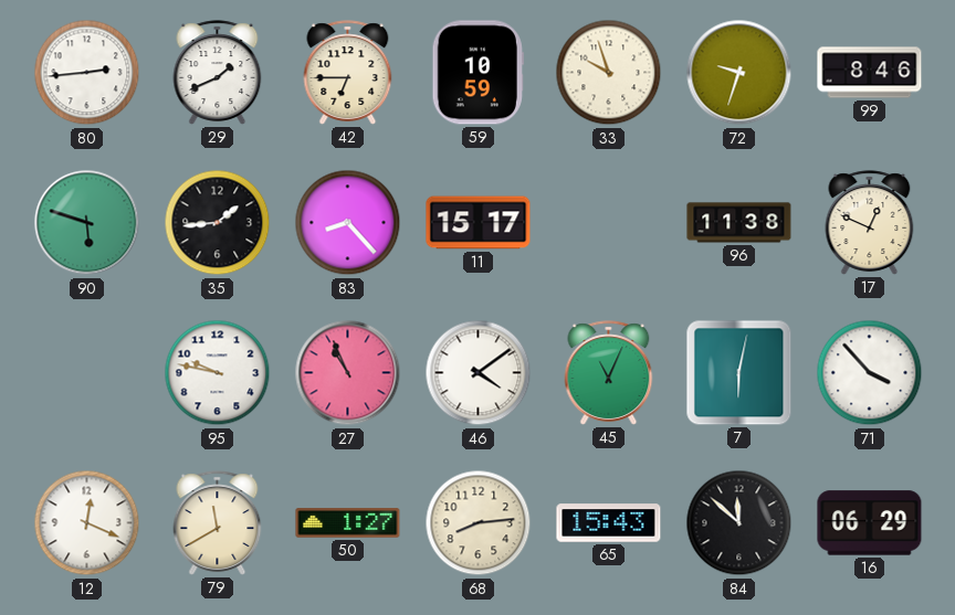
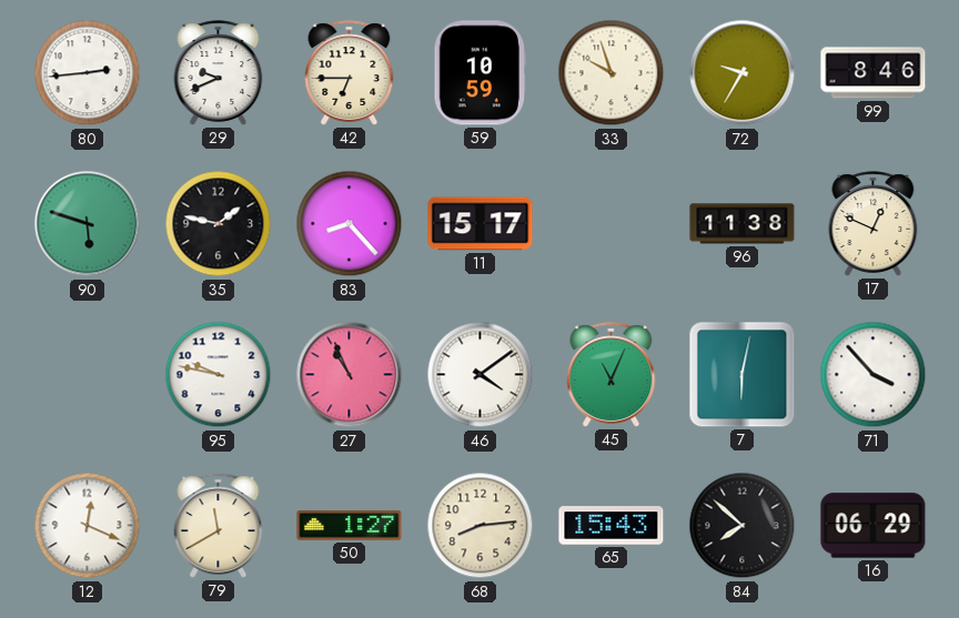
29: 1:41 -> 9:41
72: 9:33 -> 9:35
35: 1:44 -> 1:47
84: 11:52 -> 7:52
